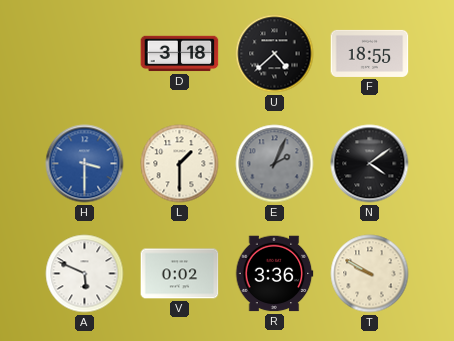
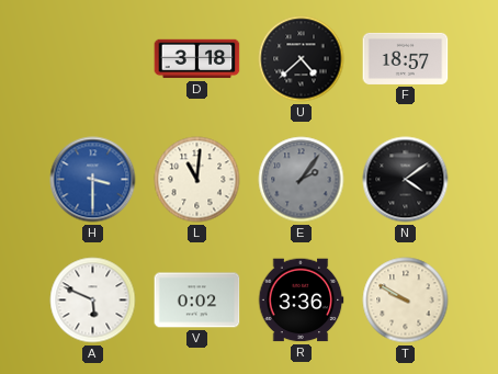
F: 18:55 -> 18:57
L: 1:30 -> 11:01
E: 2:04 -> 2:06
